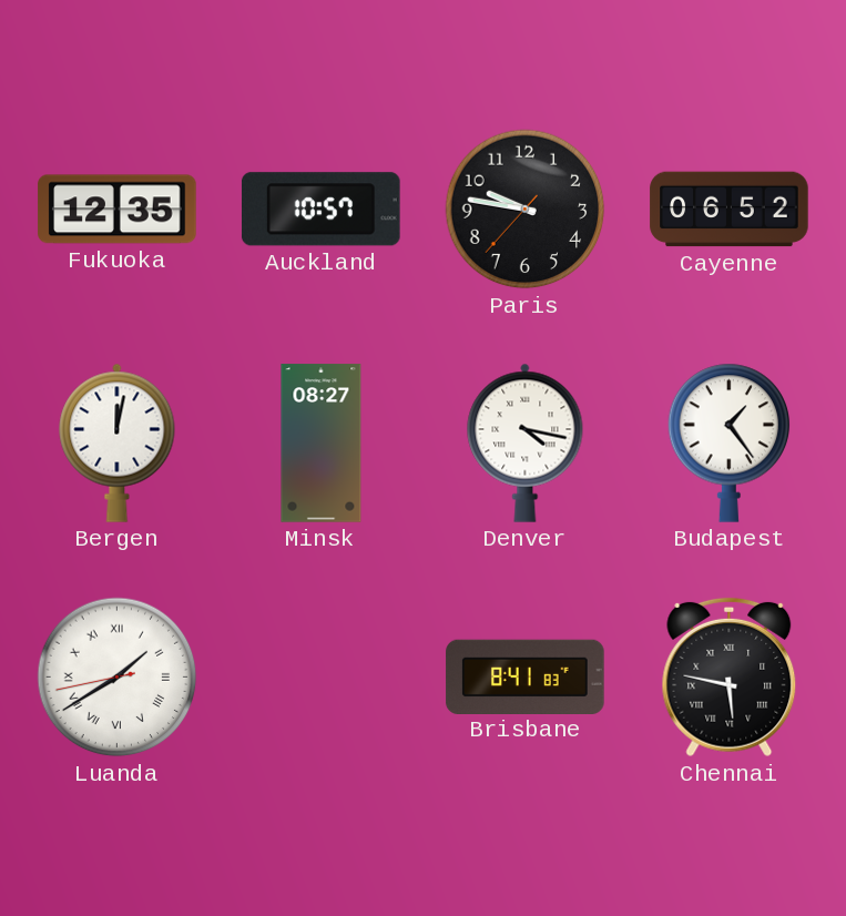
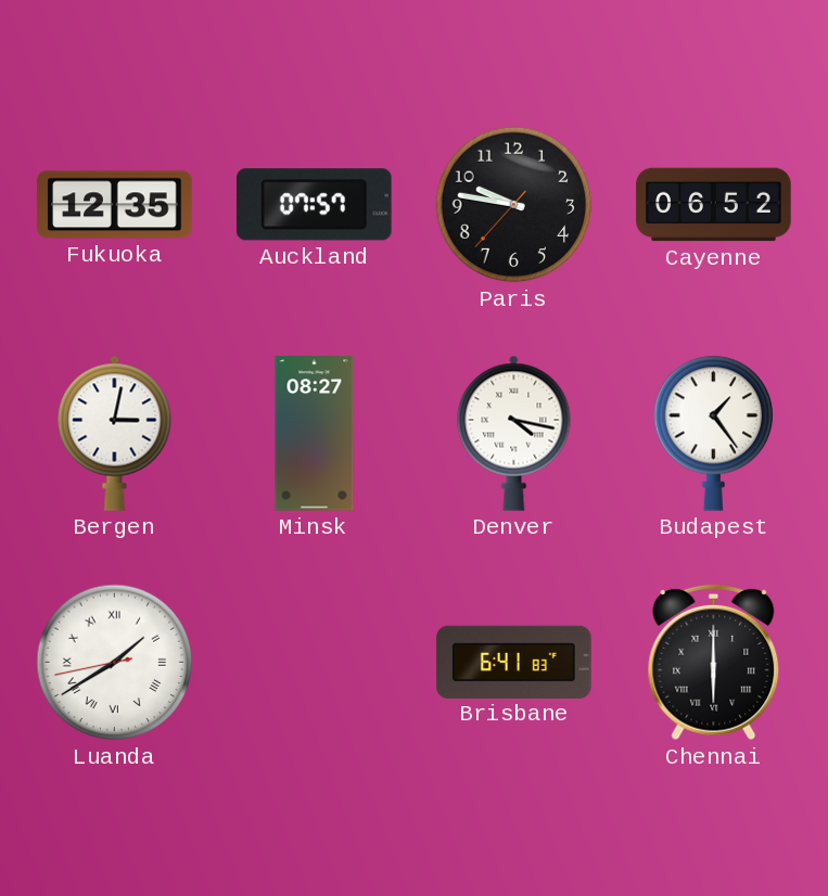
Auckland: 10:57 -> 07:57
Bergen: 12:02 -> 3:02
Brisbane: 8:41 -> 6:41
Chennai: 5:47 -> 6:00
